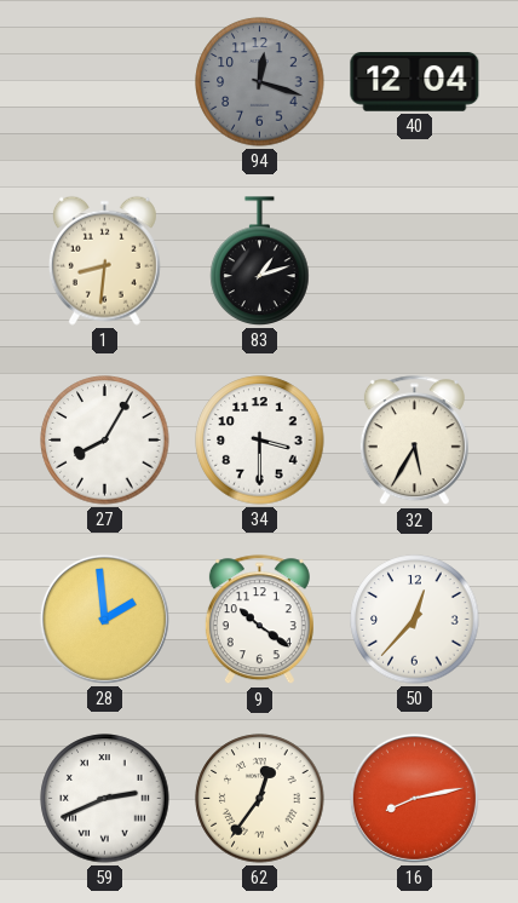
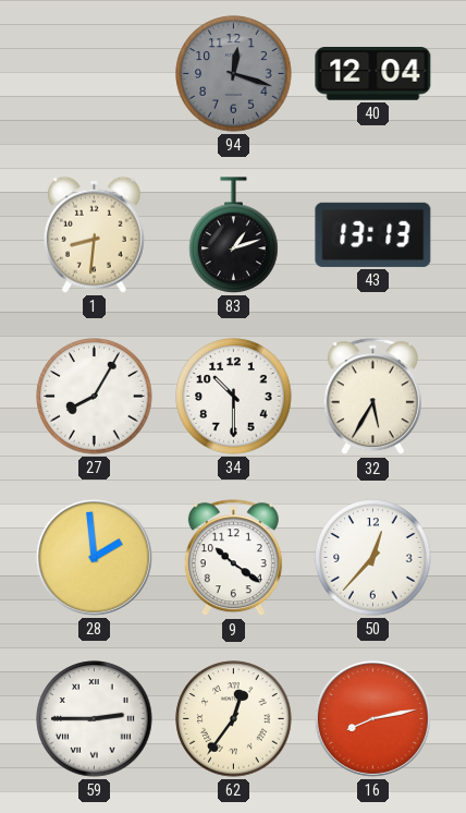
43: none -> 13:13
34: 3:30 -> 10:30
59: 2:41 -> 2:45
